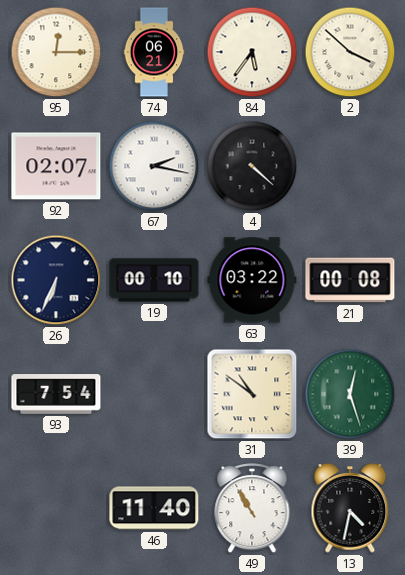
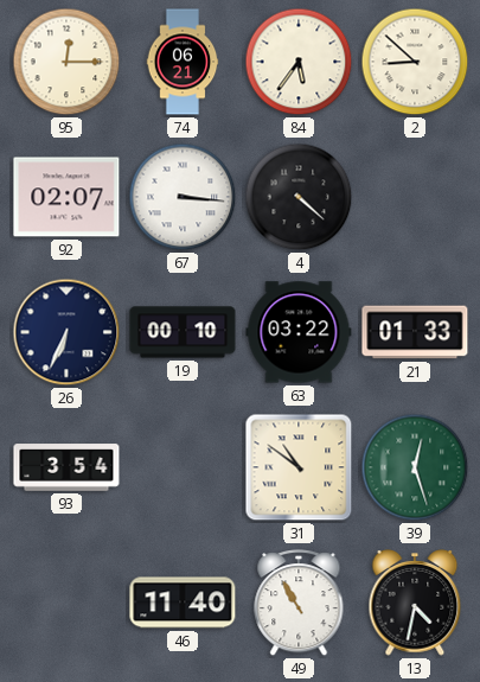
2: 3:52 -> 8:52
67: 2:17 -> 3:16
21: 00:08 -> 01:33
93: 7:54 -> 3:54
